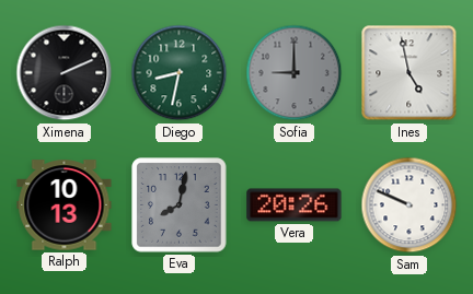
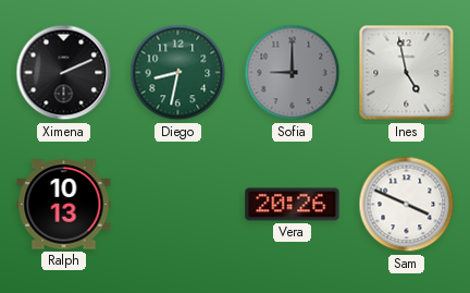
Eva: 8:02 -> none
Sam: 9:49 -> 3:49
